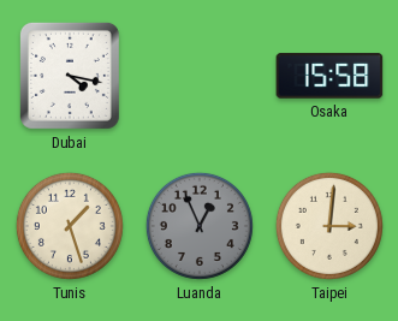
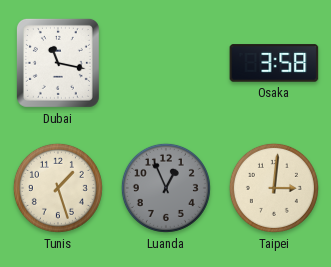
Dubai: 4:17 -> 11:17
Osaka: 15:58 -> 3:58
